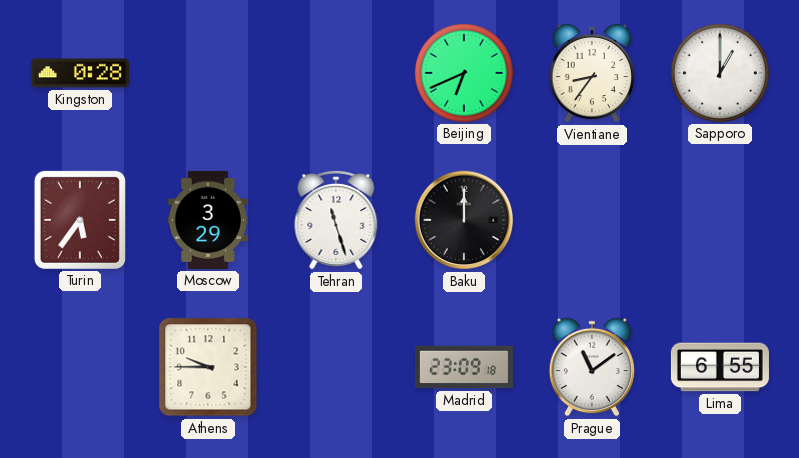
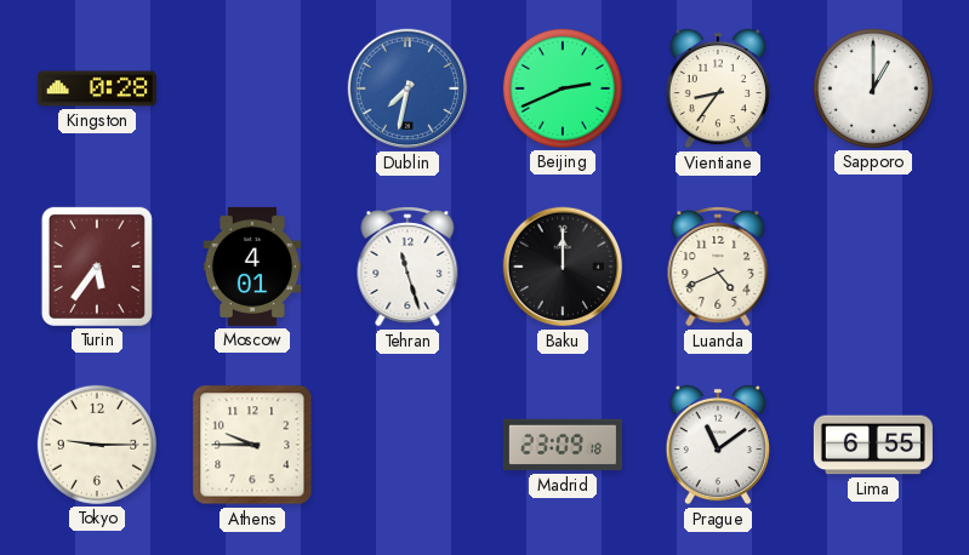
Dublin: none -> 7:32
Beijing: 6:41 -> 2:41
Moscow: 3:29 -> 4:01
Luanda: none -> 4:41
Tokyo: none -> 9:15
